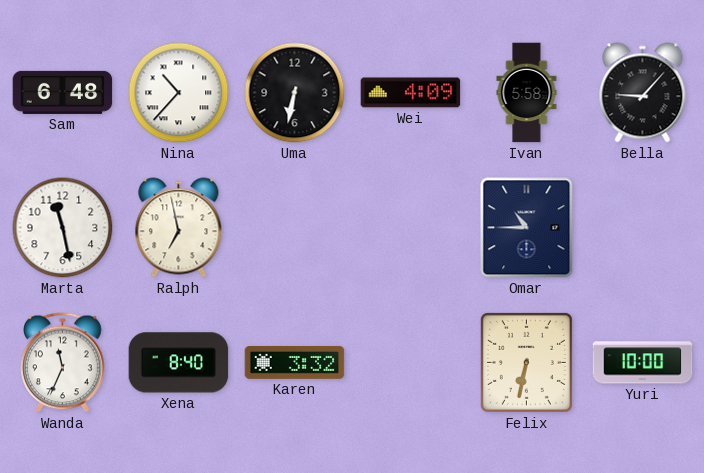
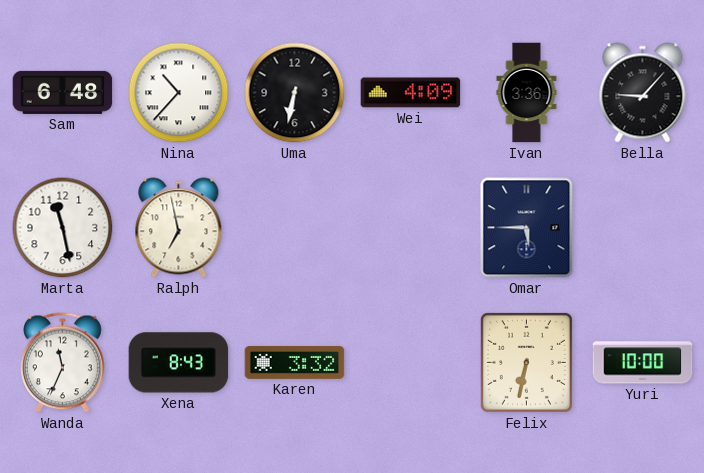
Ivan: 5:58 -> 3:36
Omar: 10:45 -> 5:45
Xena: 8:40 -> 8:43
